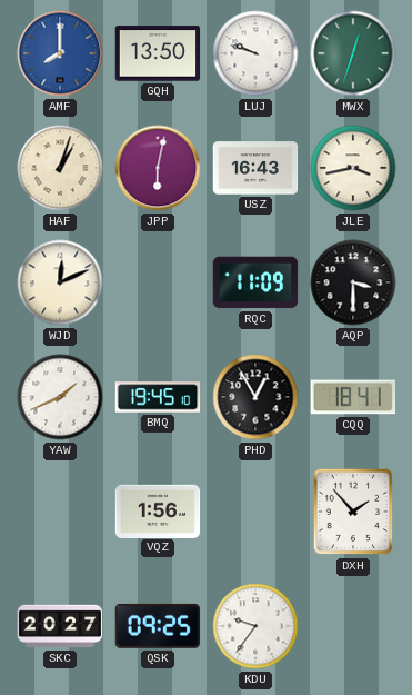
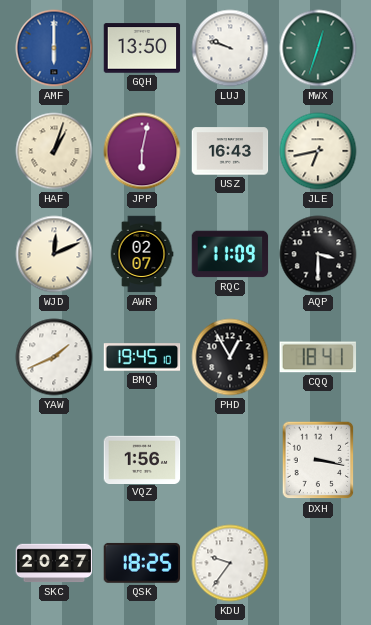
AMF: 8:00 -> 6:00
JLE: 3:43 -> 6:43
AWR: none -> 02:07
DXH: 1:53 -> 3:17
QSK: 09:25 -> 18:25
